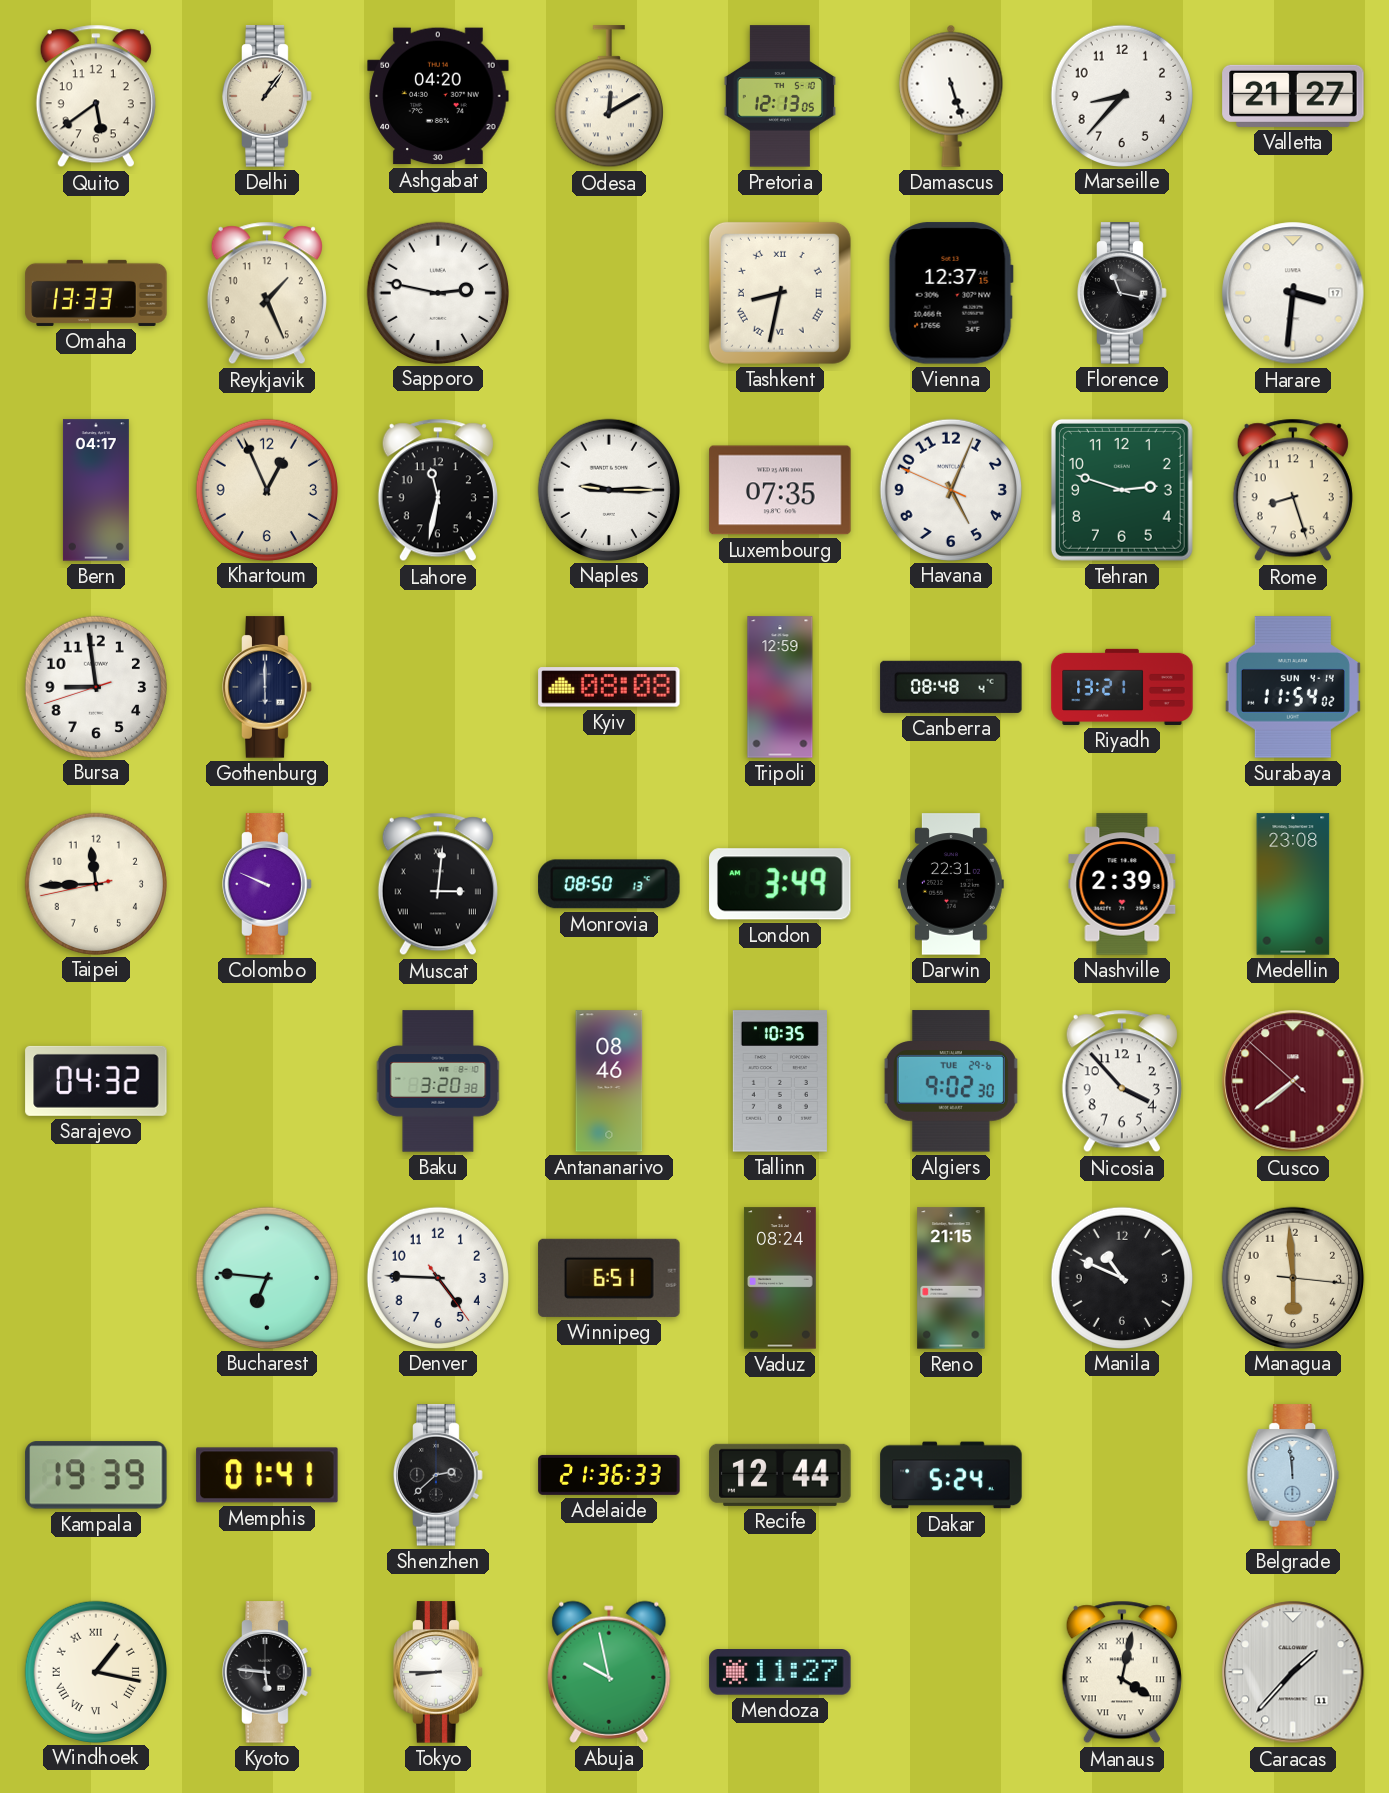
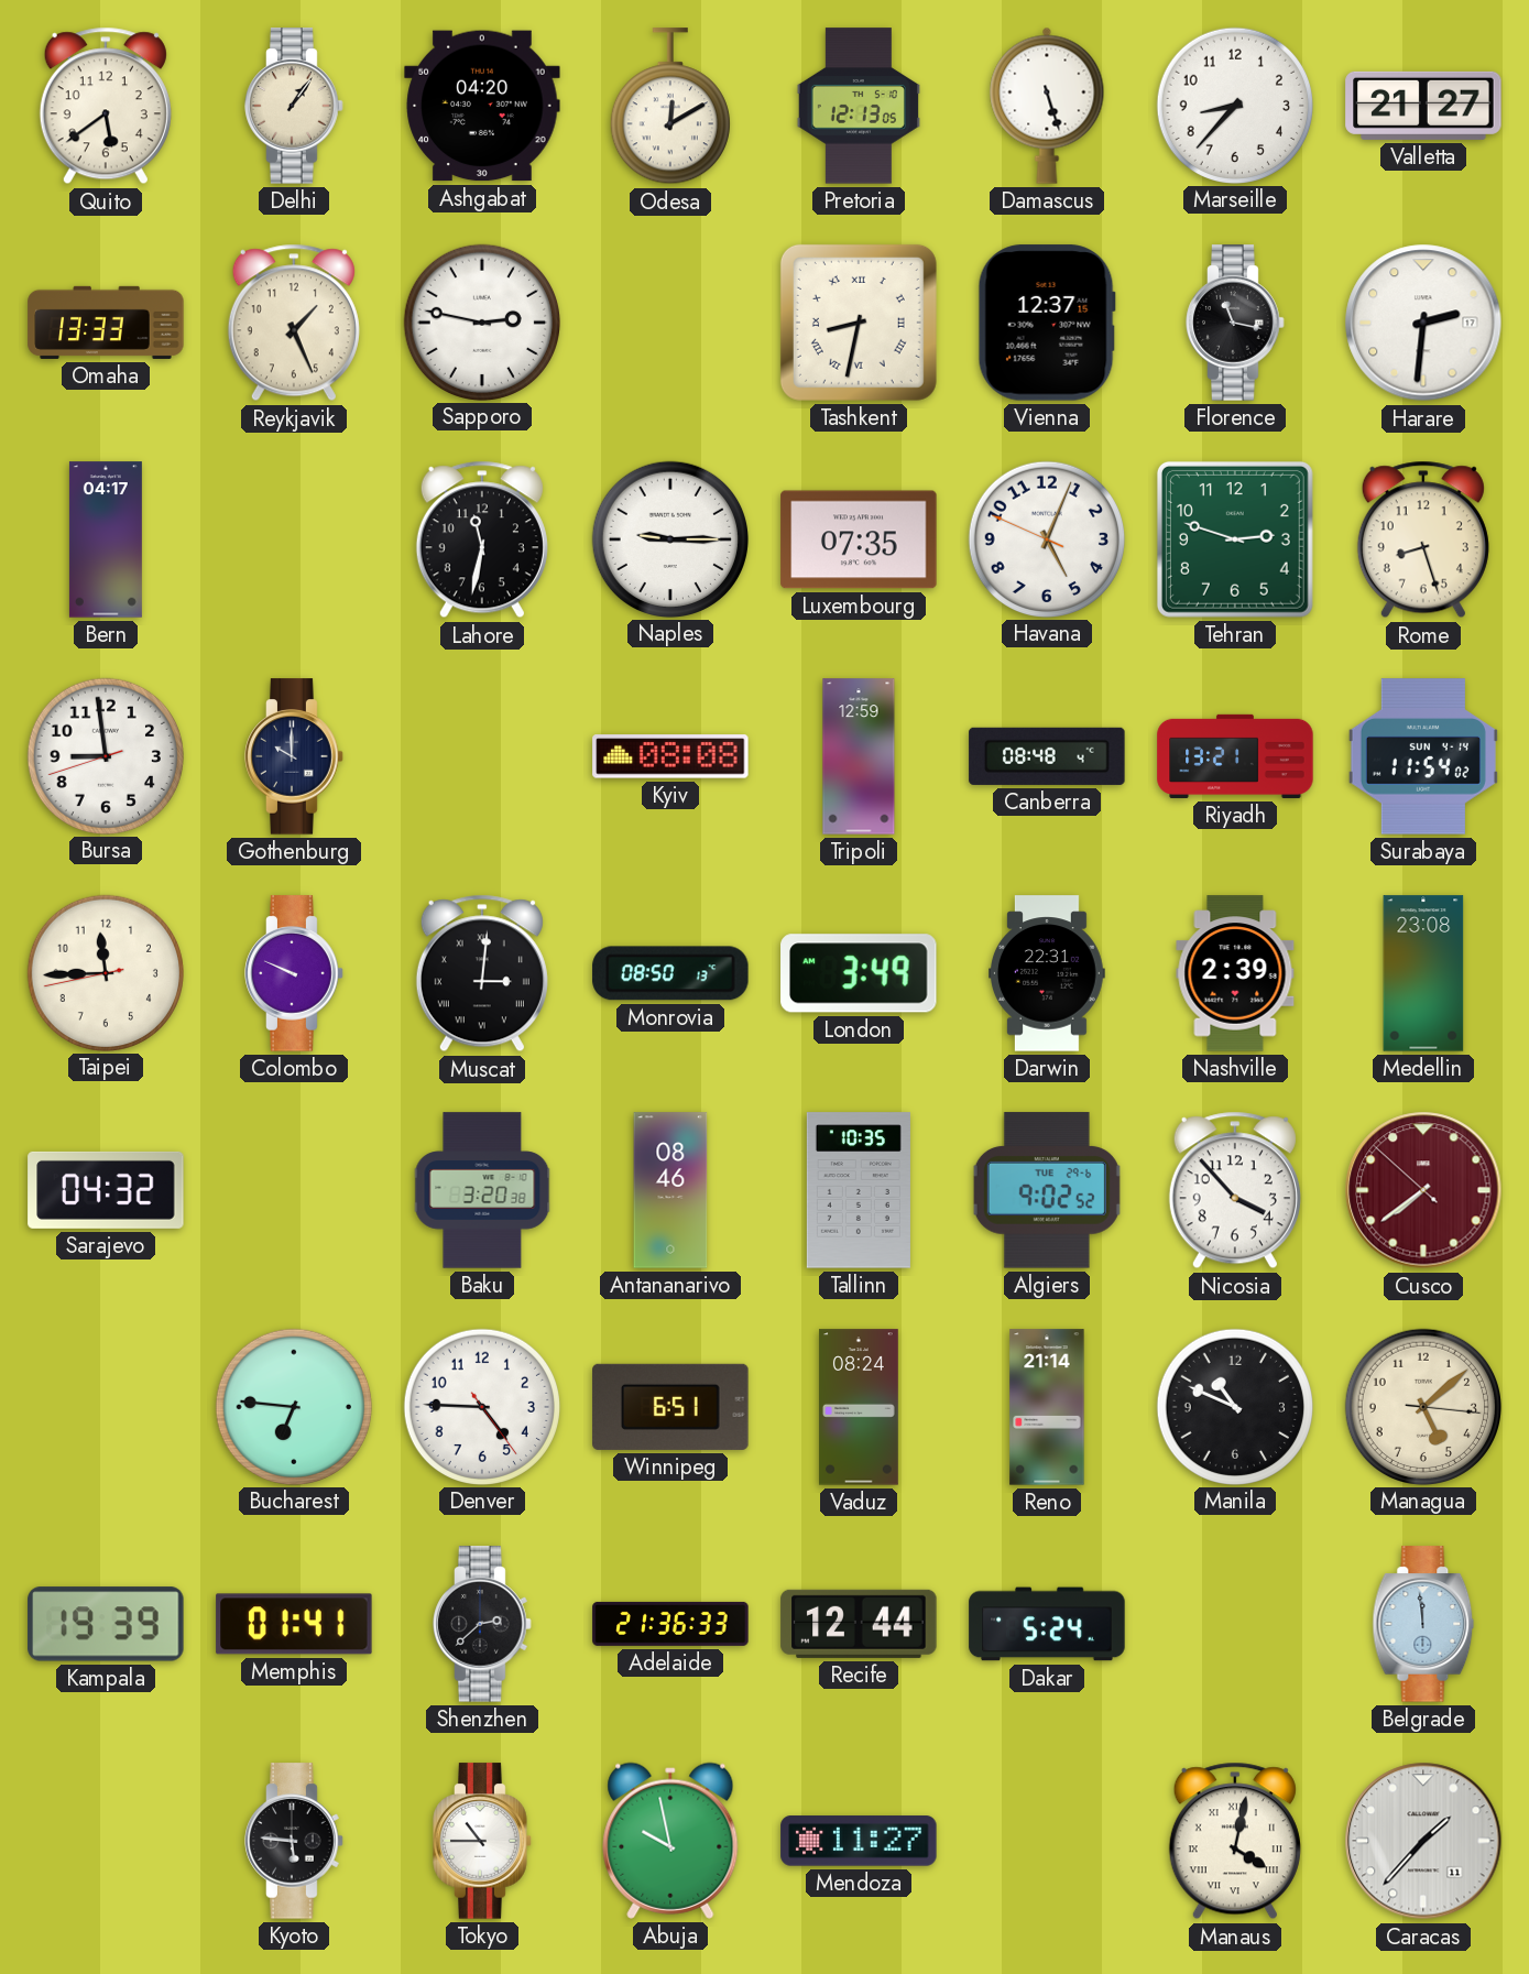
Harare: 3:31 -> 2:31
Khartoum: 12:56 -> none
Gothenburg: 6:00 -> 10:00
Algiers: 9:02:30 -> 9:02:52
Reno: 21:15 -> 21:14
Managua: 5:59 -> 5:08
Windhoek: 1:17 -> none
Tokyo: 8:45 -> 10:45
